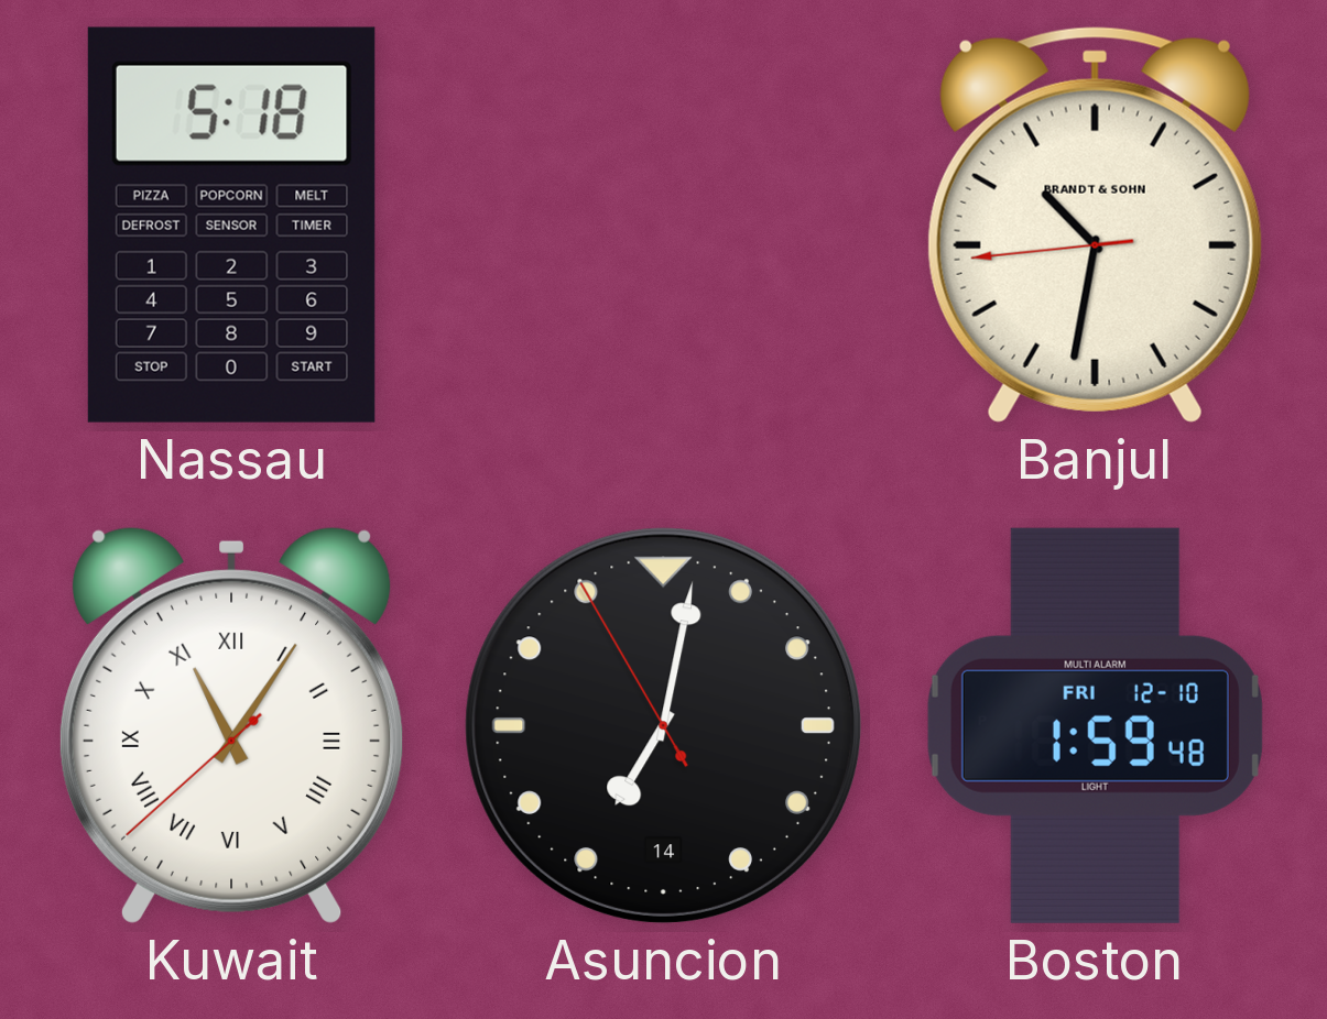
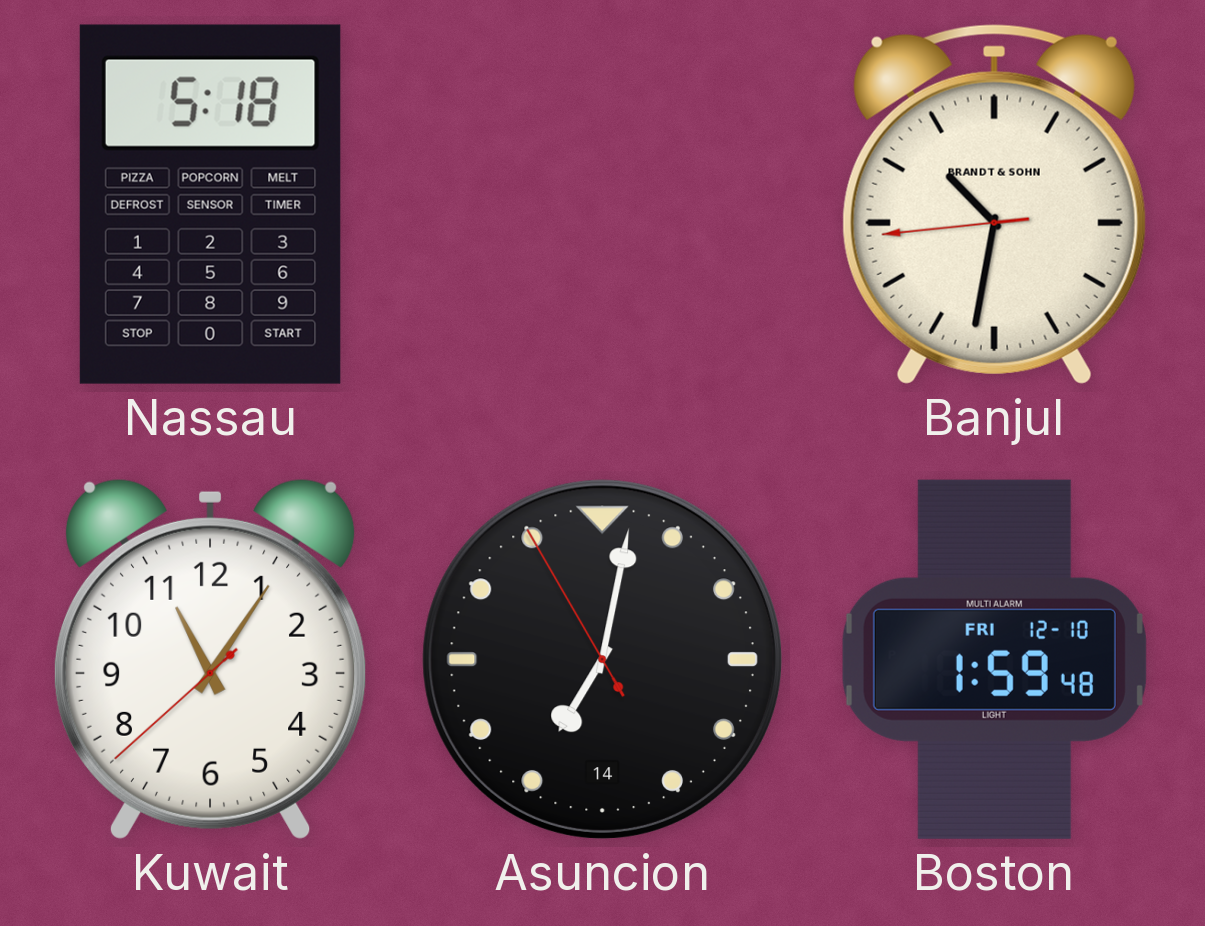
Kuwait numerals: Roman -> Arabic
